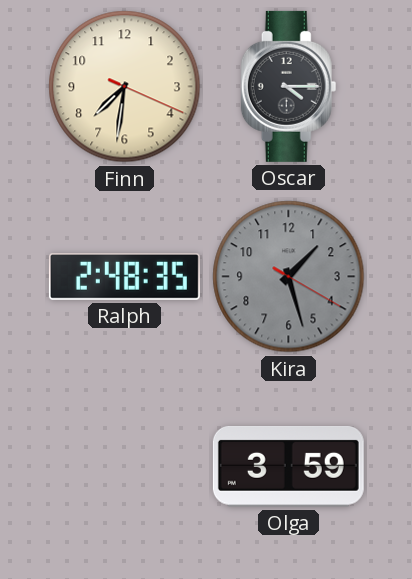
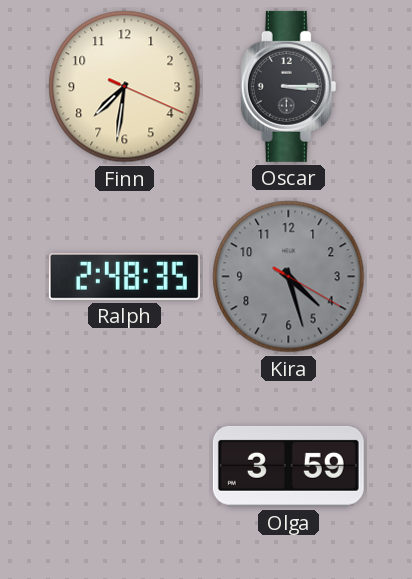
Oscar: 4:15 -> 3:15
Kira: 1:27 -> 4:27
